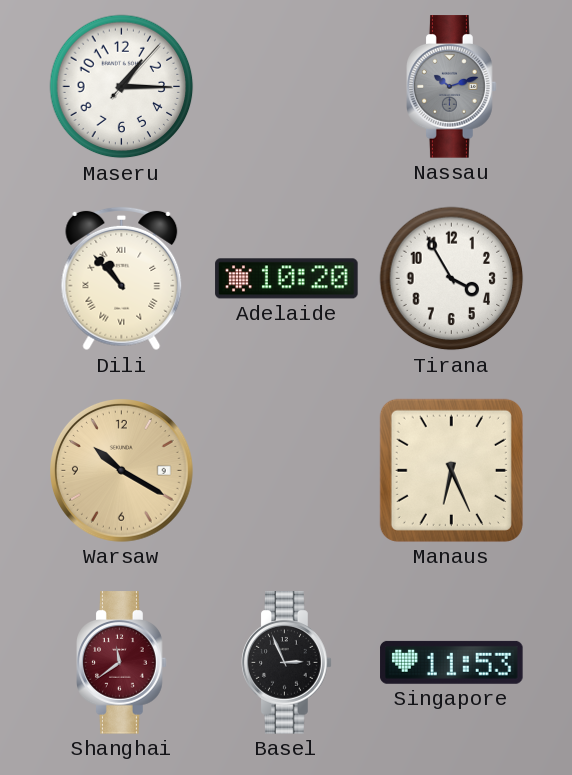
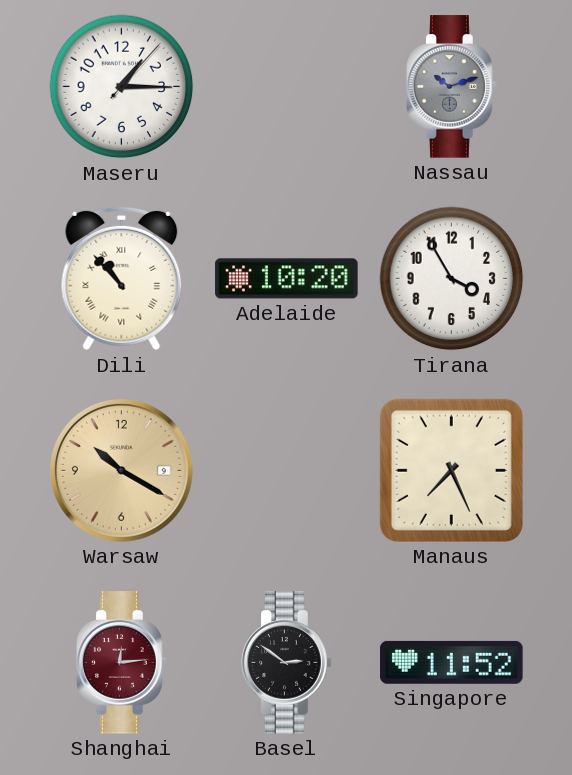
Manaus: 6:26 -> 7:26
Shanghai: 11:39 -> 12:14
Basel: 2:56 -> 2:51
Singapore: 11:53 -> 11:52
